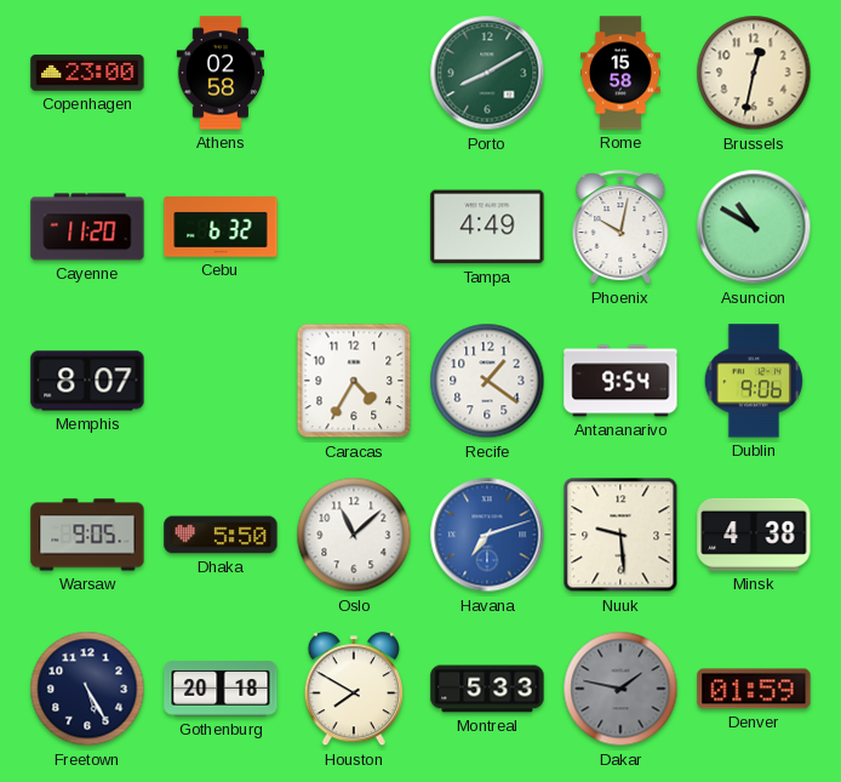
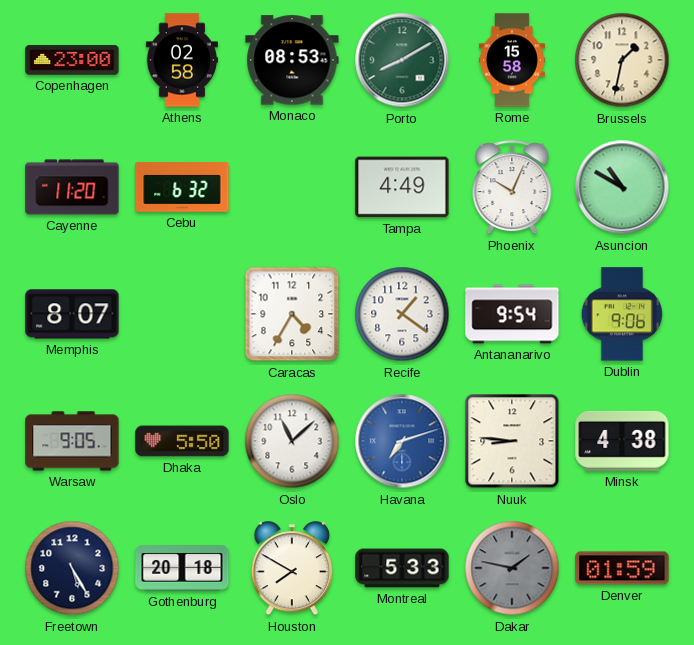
Monaco: none -> 08:53
Brussels: 12:32 -> 1:32
Phoenix: 10:02 -> 10:04
Nuuk: 9:29 -> 8:46
